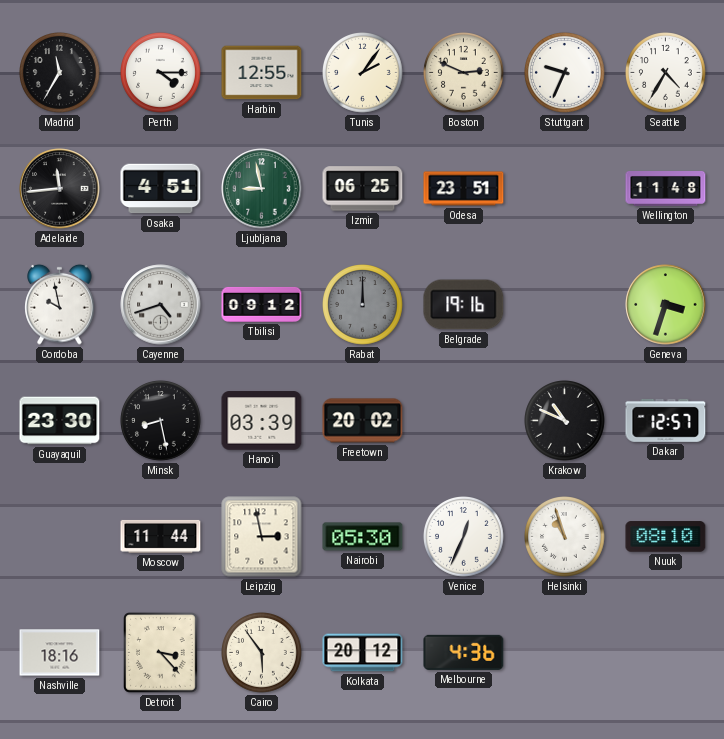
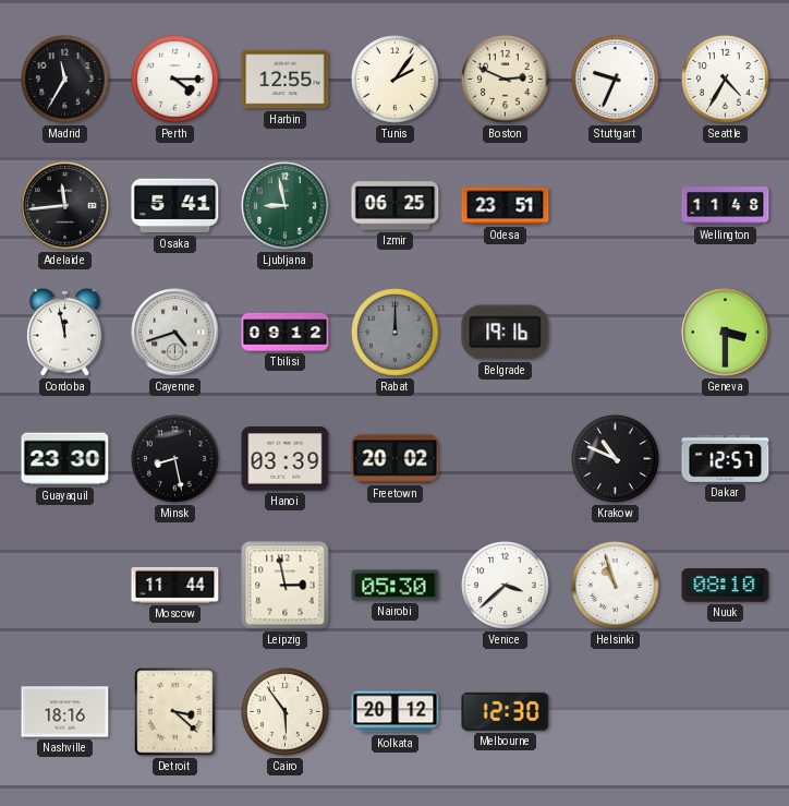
Osaka: 4:51 -> 5:41
Cordoba: 9:58 -> 11:58
Geneva: 3:33 -> 3:30
Venice: 12:34 -> 3:38
Detroit: 3:23 -> 3:22
Melbourne: 4:36 -> 12:30
